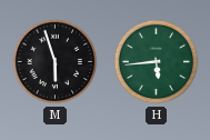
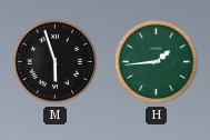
H: 5:44 -> 1:44
